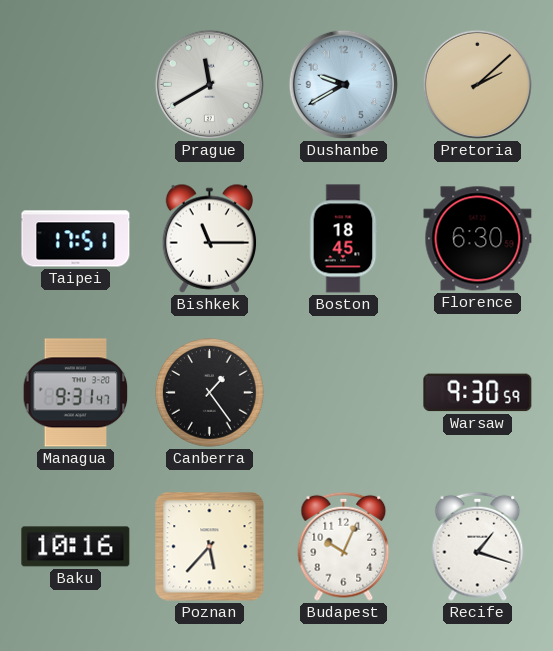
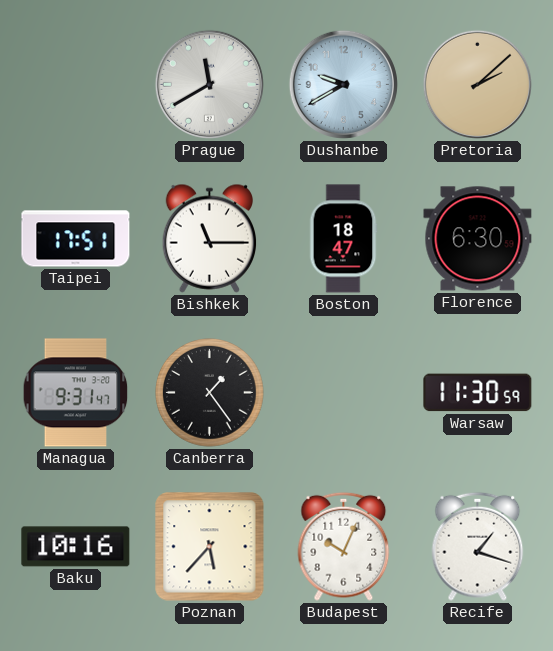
Boston: 18:45 -> 18:47
Warsaw: 9:30 -> 11:30
